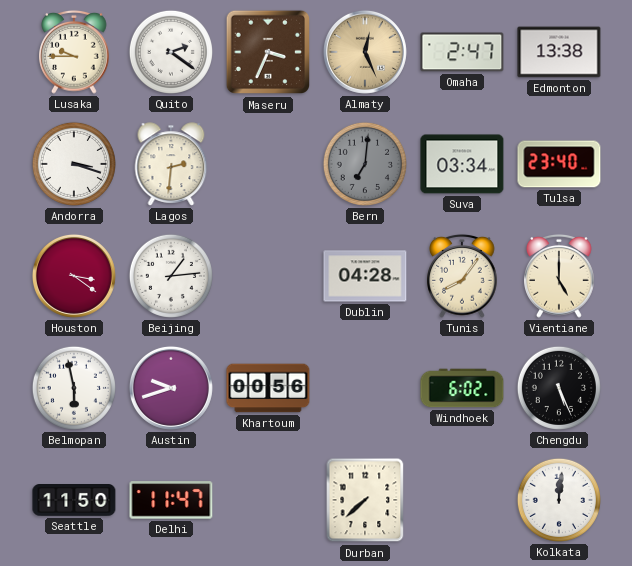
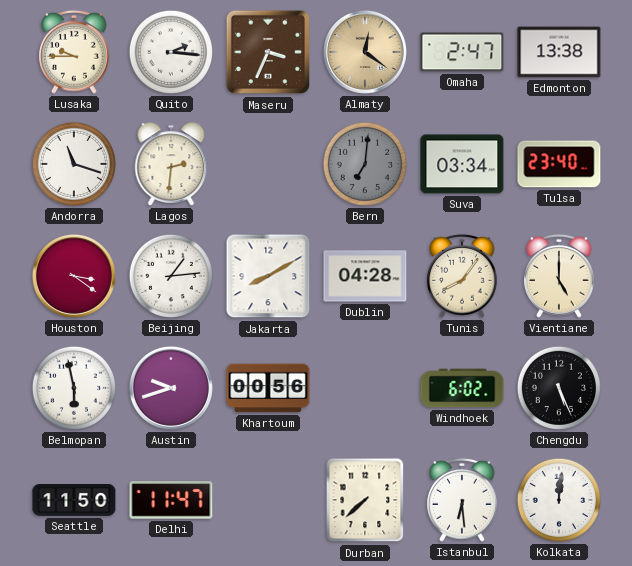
Quito: 2:21 -> 2:16
Almaty: 12:26 -> 12:21
Andorra: 3:18 -> 11:18
Jakarta: none -> 8:10
Istanbul: none -> 6:29
